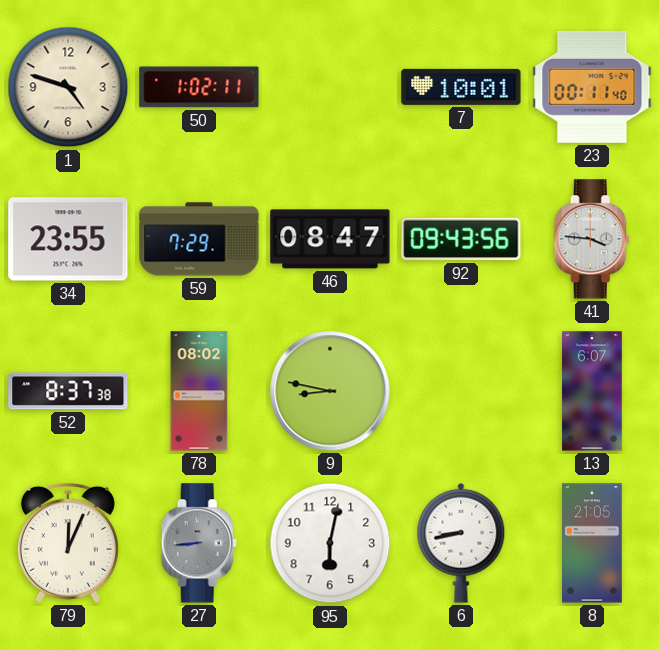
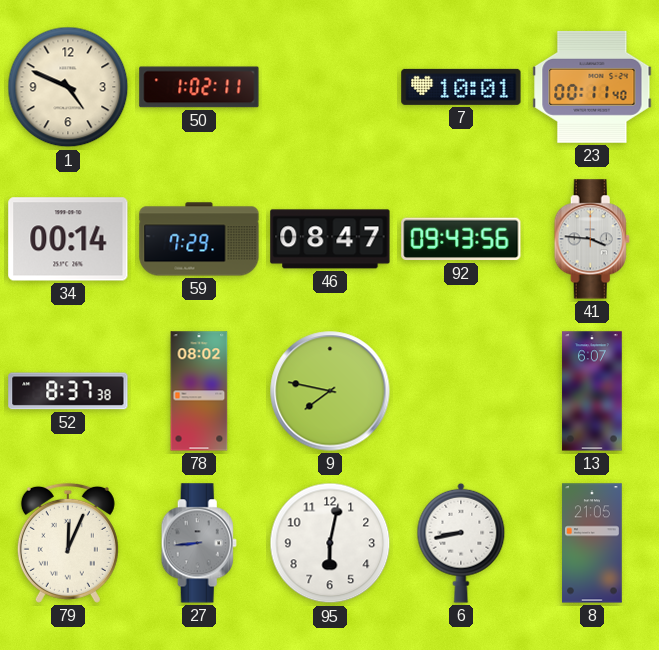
1: 4:48 -> 4:49
34: 23:55 -> 00:14
9: 8:47 -> 7:47
